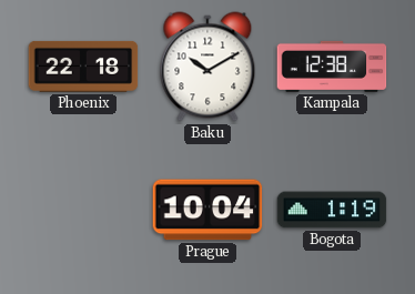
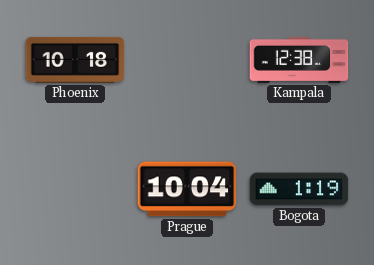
Phoenix: 22:18 -> 10:18
Baku: 10:10 -> none
